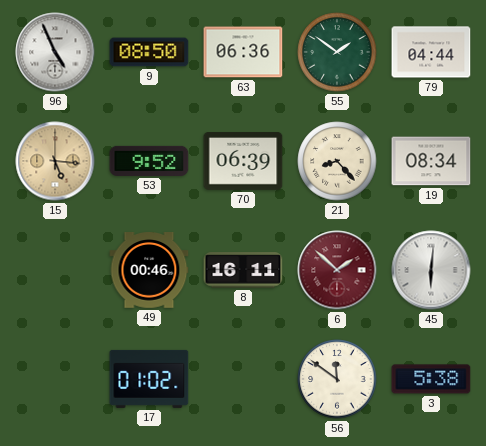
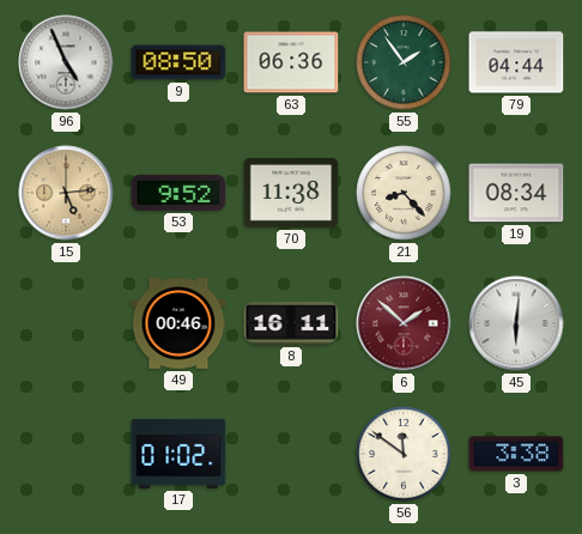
55: 1:51 -> 1:54
15: 5:16 -> 5:14
70: 06:39 -> 11:38
3: 5:38 -> 3:38
